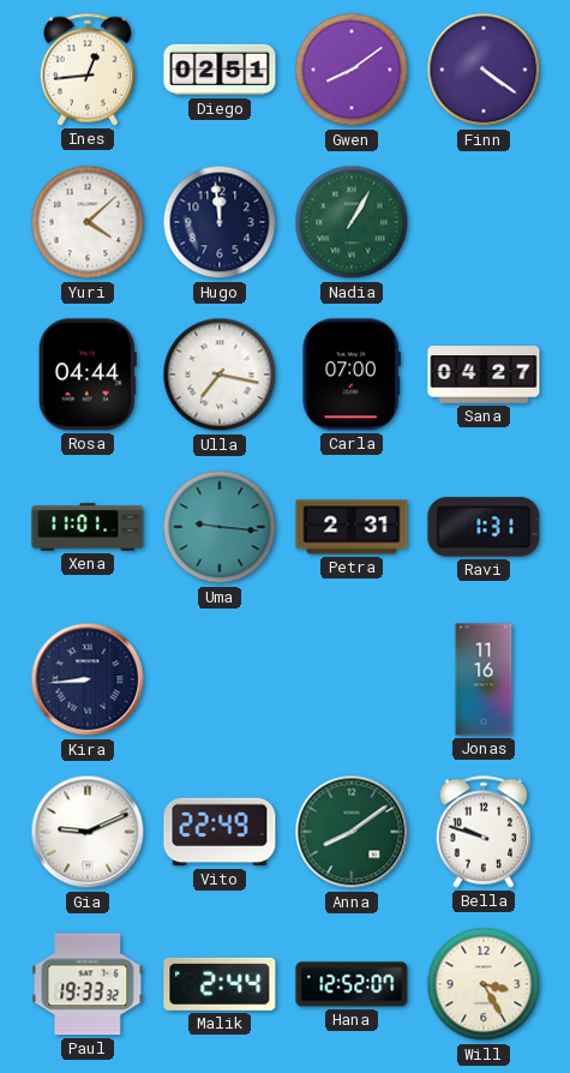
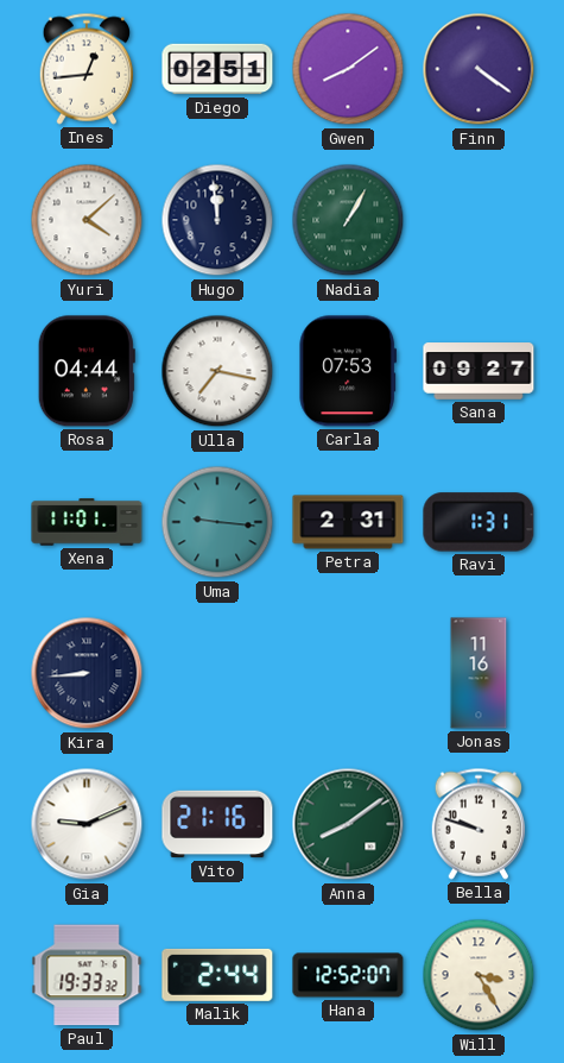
Carla: 07:00 -> 07:53
Sana: 04:27 -> 09:27
Vito: 22:49 -> 21:16
